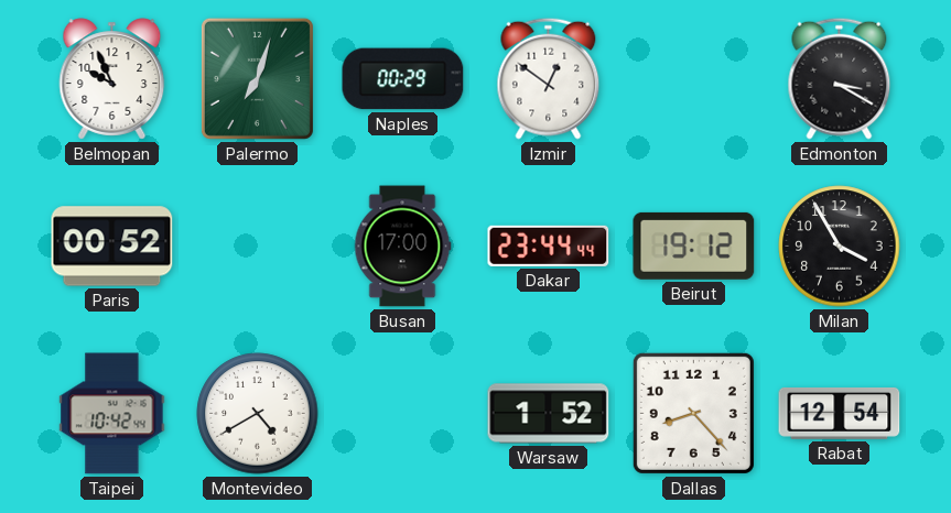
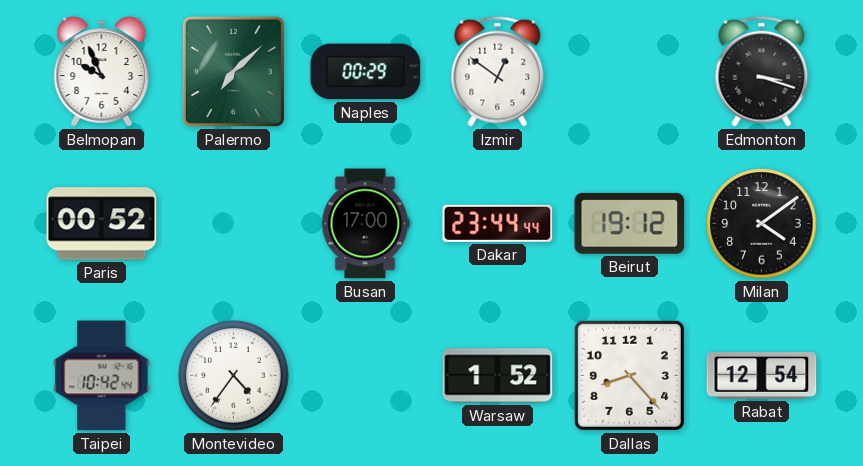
Palermo: 7:03 -> 7:08
Edmonton: 3:20 -> 3:18
Milan: 3:55 -> 4:09
Montevideo: 4:40 -> 4:36
